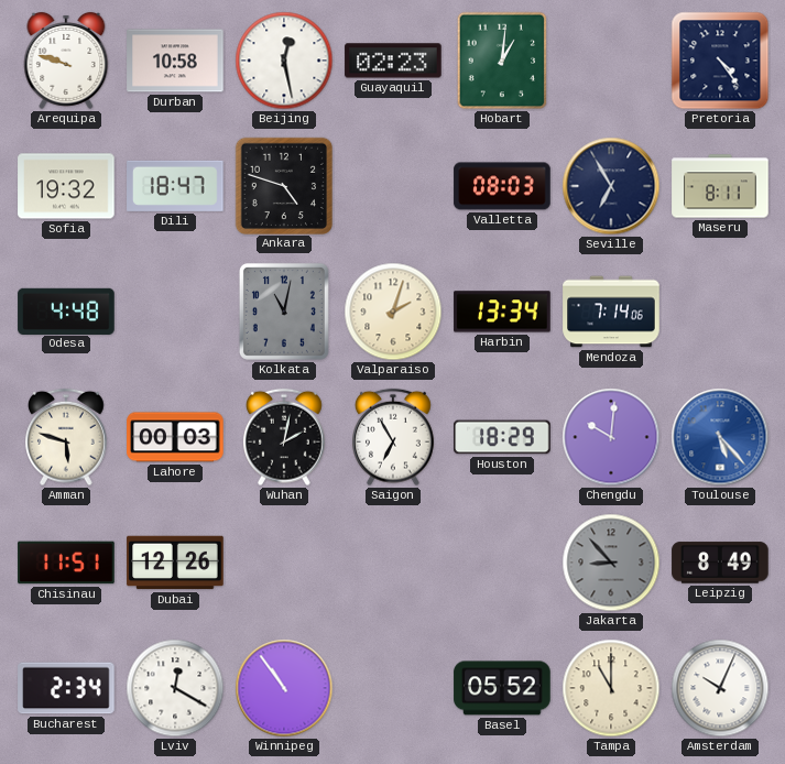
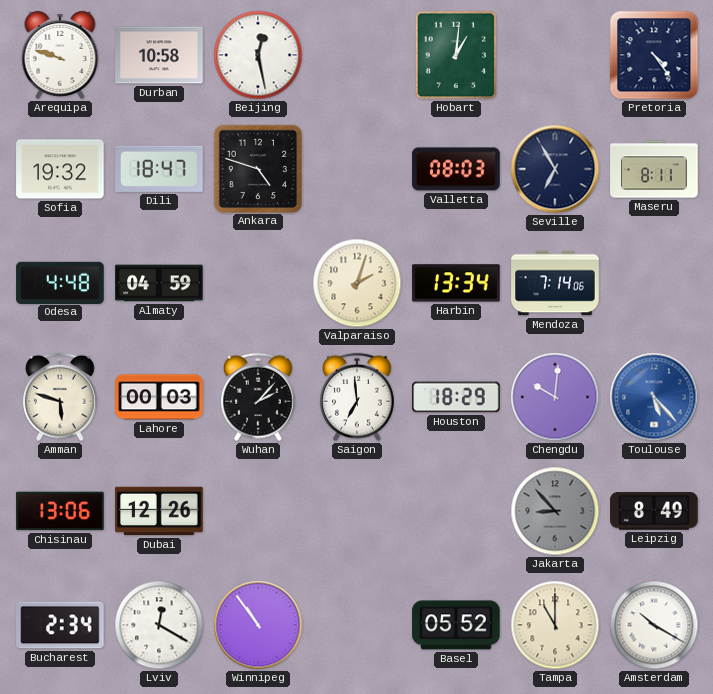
Guayaquil: 02:23 -> none
Almaty: none -> 04:59
Kolkata: 11:02 -> none
Wuhan: 2:02 -> 2:07
Saigon: 6:55 -> 6:59
Chisinau: 11:51 -> 13:06
Amsterdam: 10:04 -> 10:20
